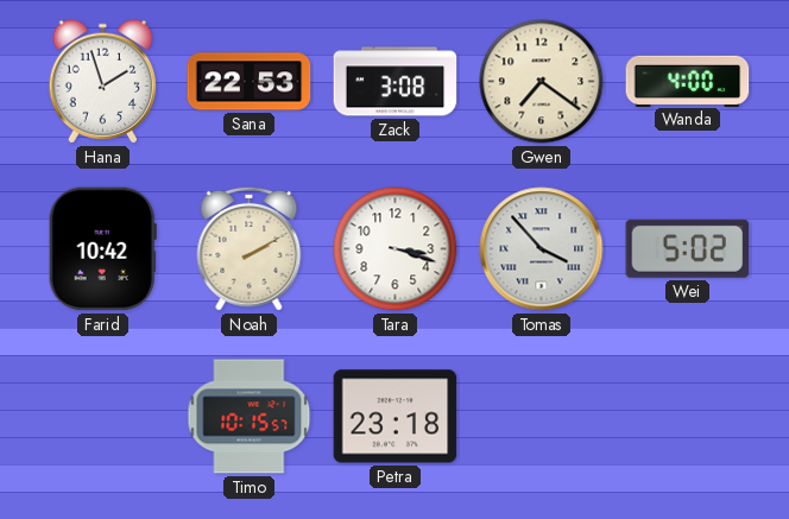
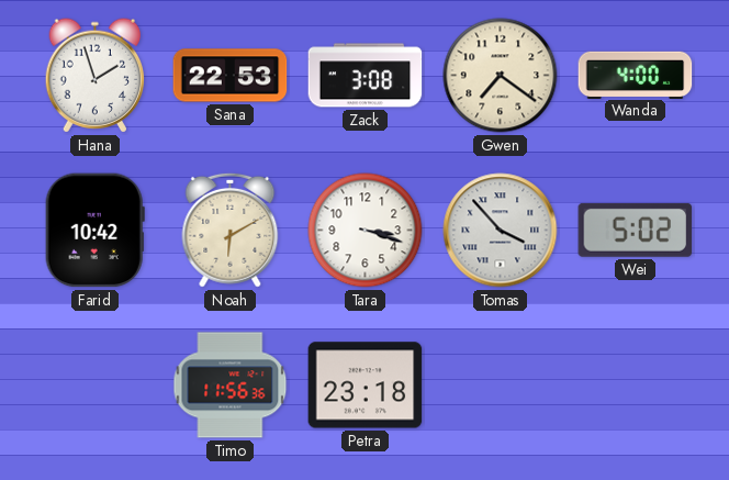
Noah: 2:10 -> 6:10
Timo: 10:15 -> 11:56
